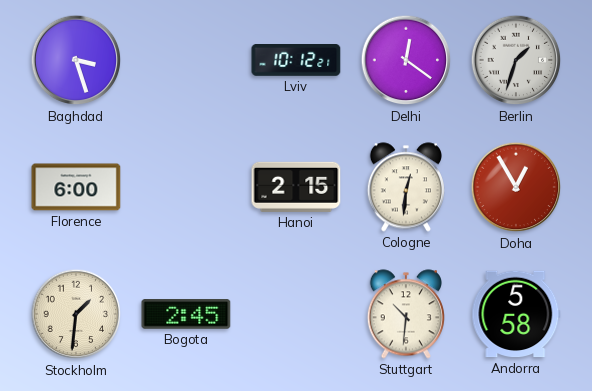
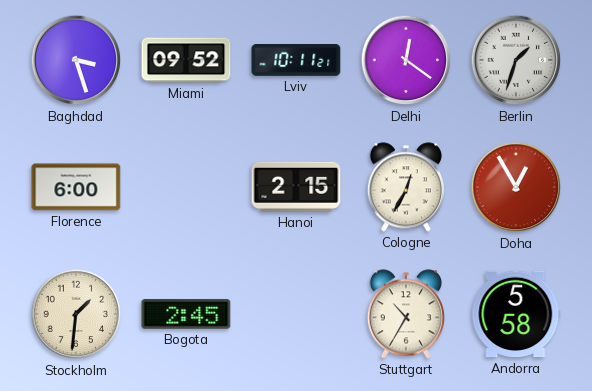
Miami: none -> 09:52
Lviv: 10:12 -> 10:11
Cologne: 12:31 -> 12:35
Stuttgart: 10:31 -> 10:35
